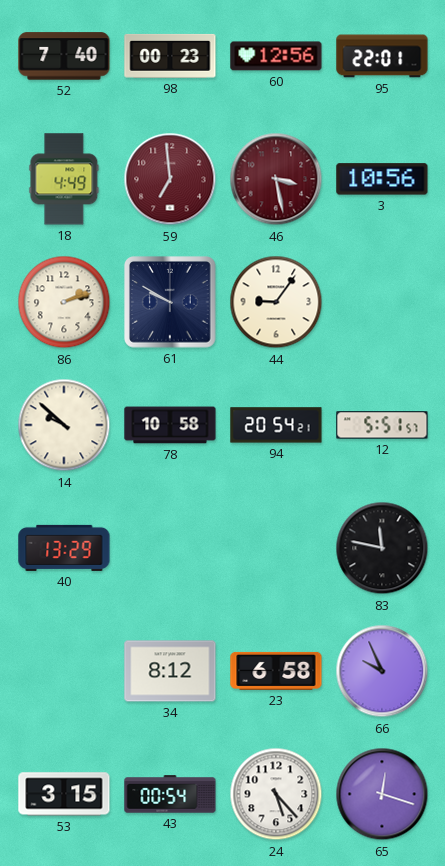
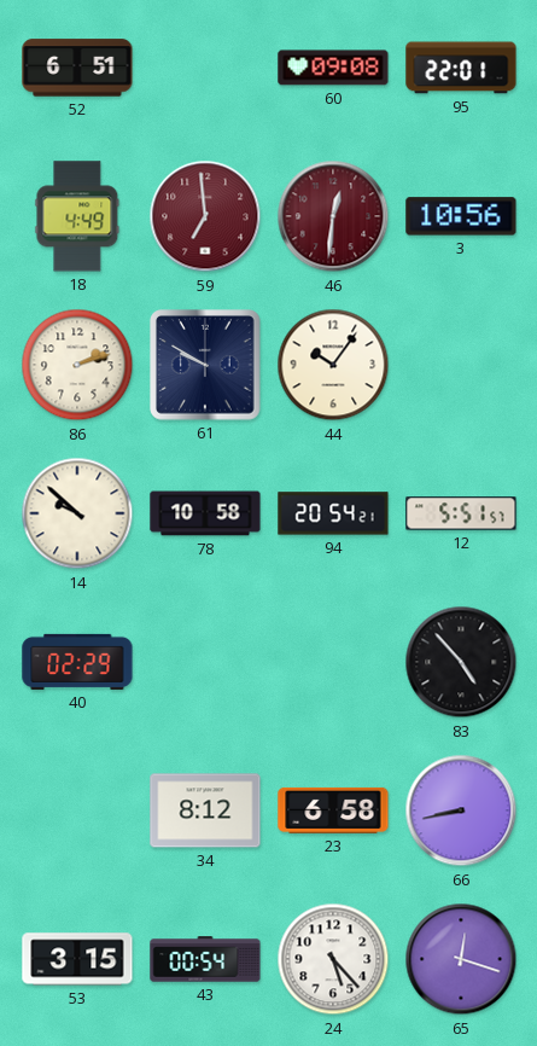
52: 7:40 -> 6:51
98: 00:23 -> none
60: 12:56 -> 09:08
46: 3:28 -> 12:31
44: 9:06 -> 10:06
40: 13:29 -> 02:29
83: 11:47 -> 4:53
66: 9:56 -> 8:43
